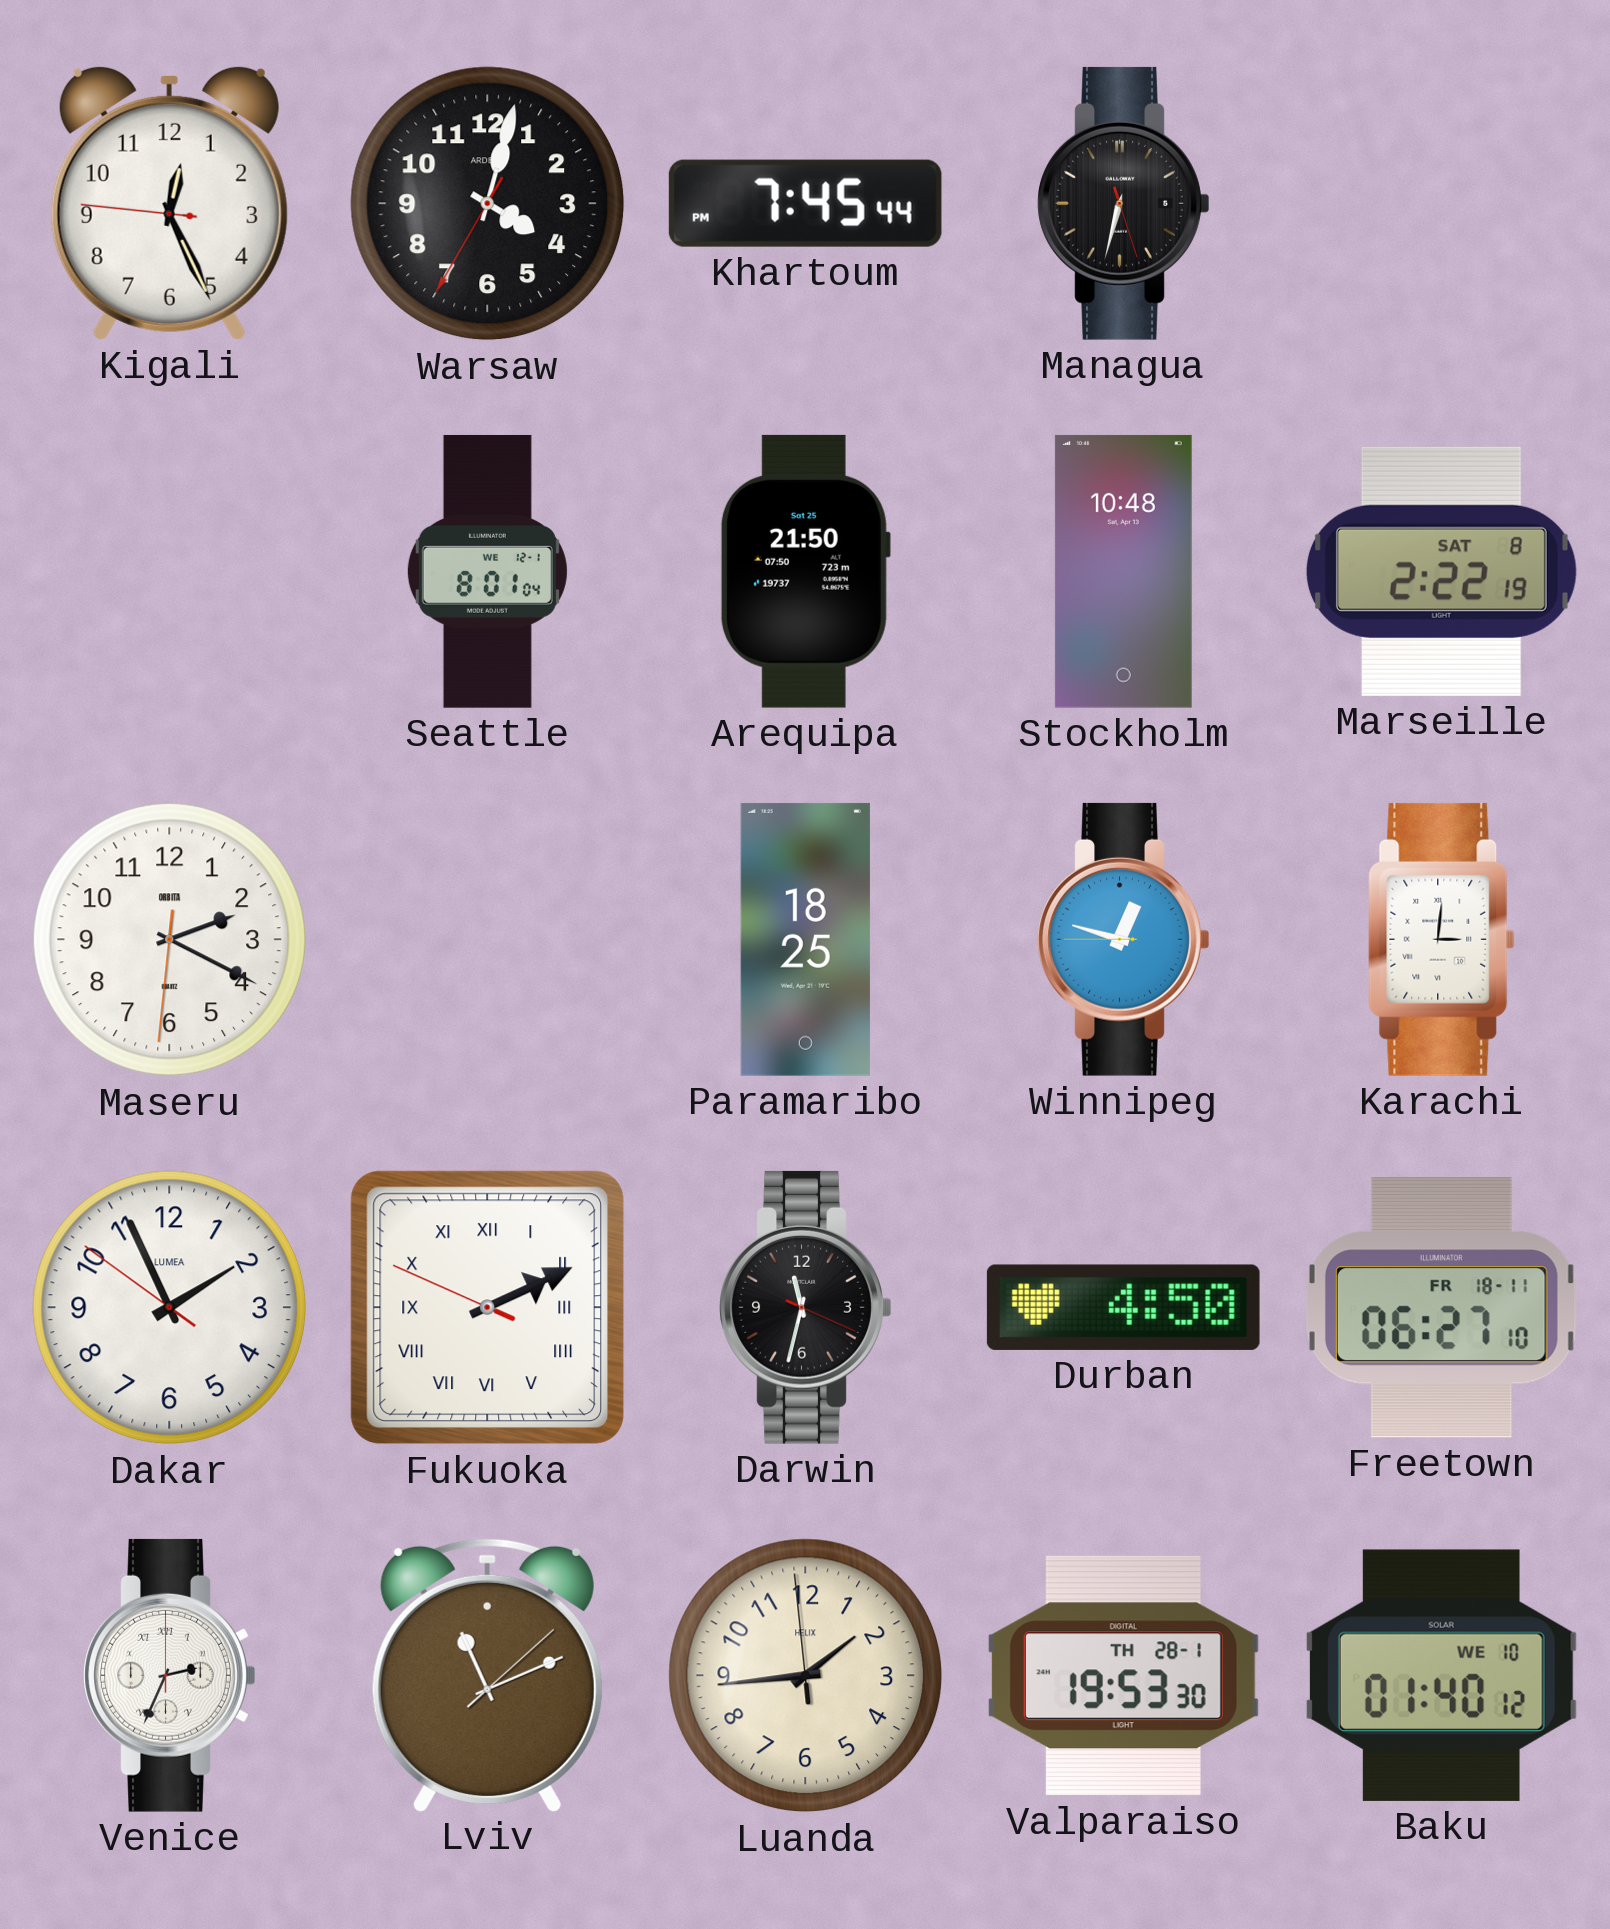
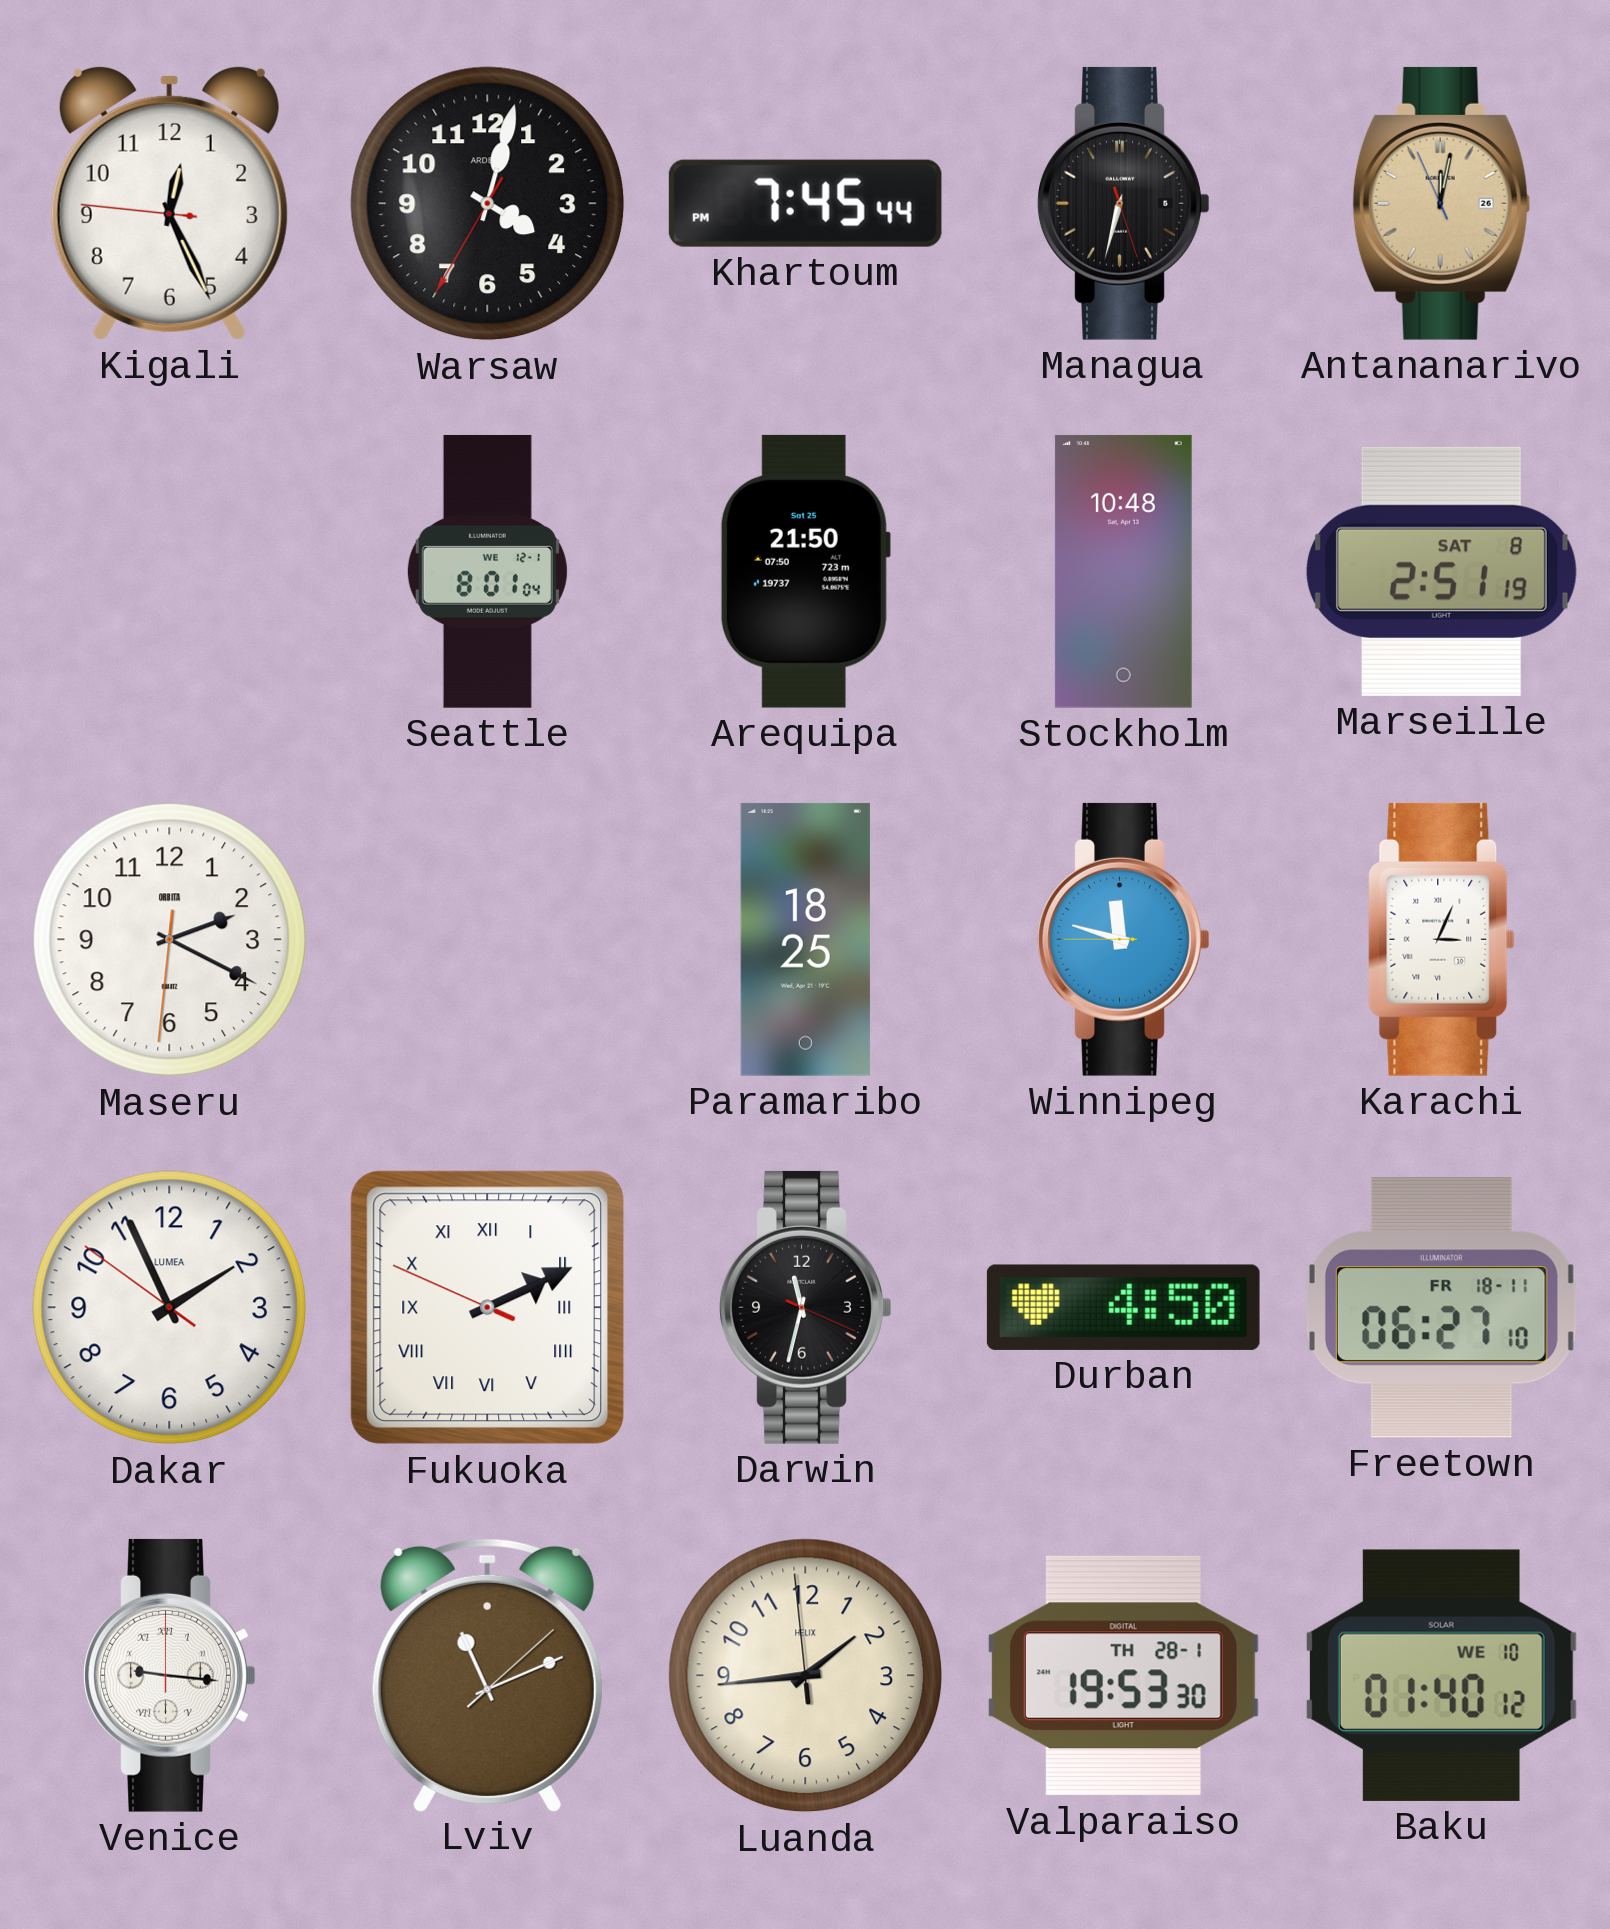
Antananarivo: none -> 12:01
Marseille: 2:22 -> 2:51
Winnipeg: 12:47 -> 11:47
Karachi: 3:01 -> 3:04
Venice: 2:34 -> 9:16
